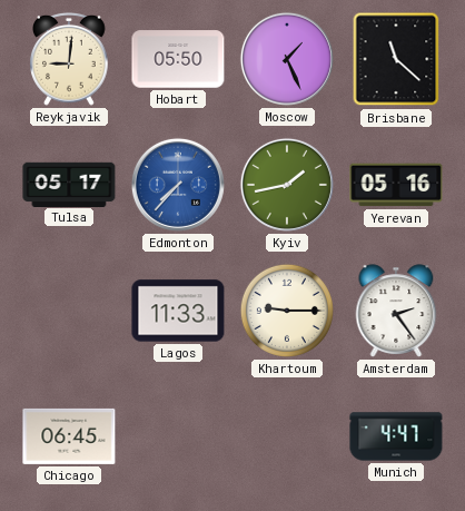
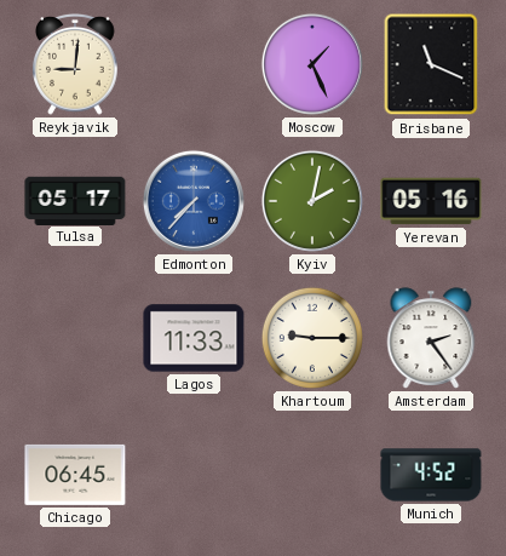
Hobart: 05:50 -> none
Brisbane: 11:22 -> 11:19
Kyiv: 1:43 -> 2:02
Munich: 4:47 -> 4:52
